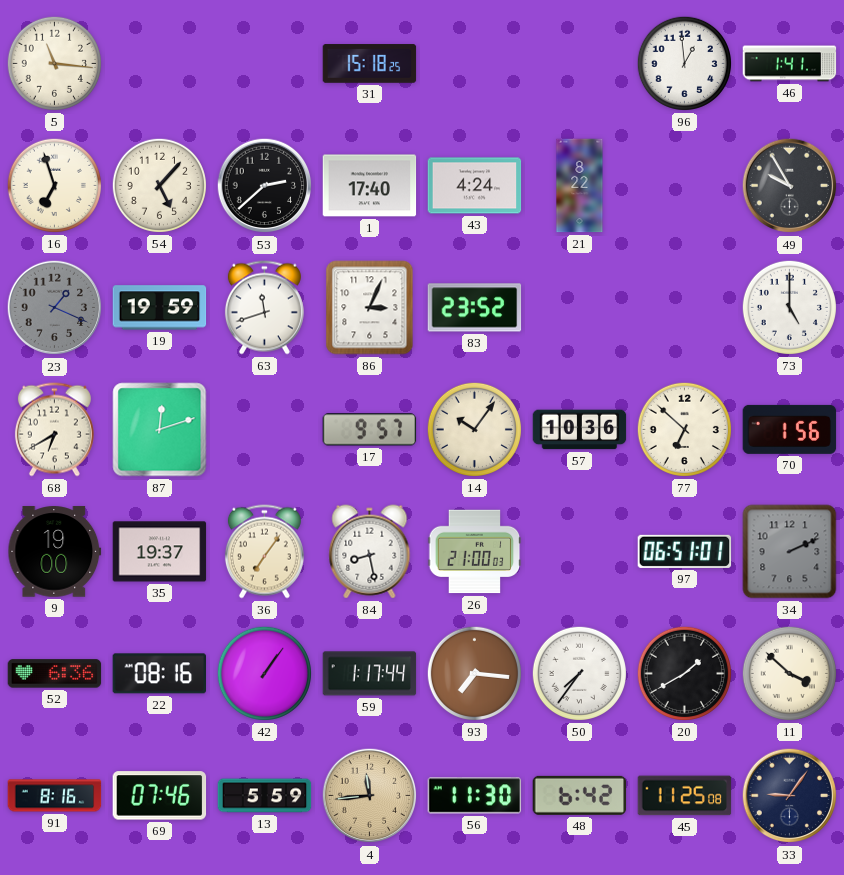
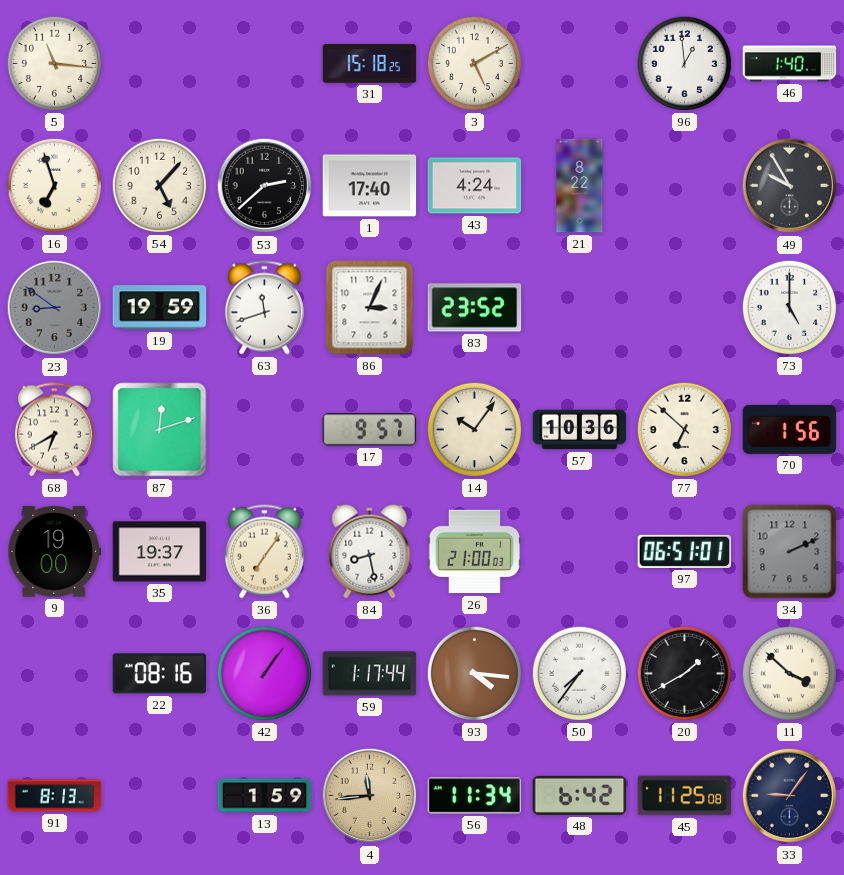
3: none -> 5:10
46: 1:41 -> 1:40
23: 1:19 -> 8:51
52: 6:36 -> none
93: 7:16 -> 4:16
91: 8:16 -> 8:13
69: 07:46 -> none
13: 5:59 -> 1:59
56: 11:30 -> 11:34
